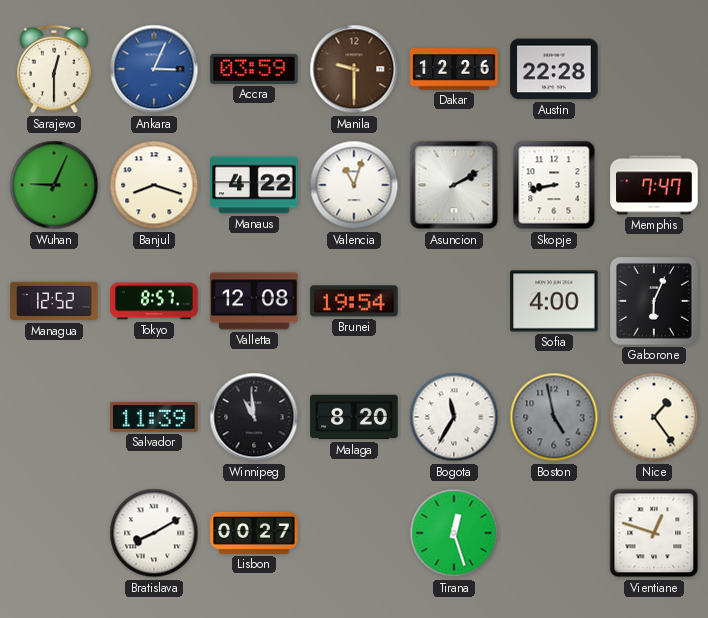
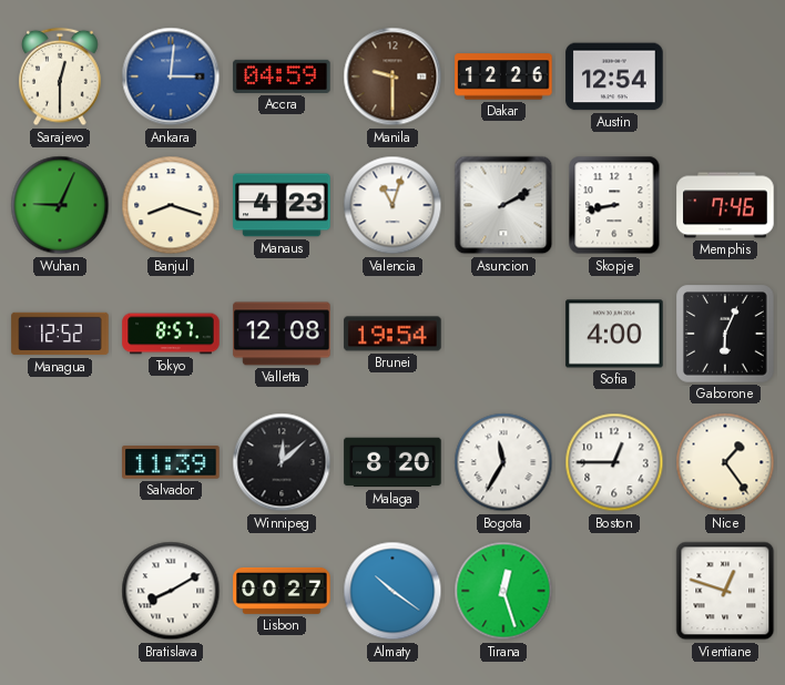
Ankara: 3:04 -> 3:01
Accra: 03:59 -> 04:59
Austin: 22:28 -> 12:54
Manaus: 4:22 -> 4:23
Memphis: 7:47 -> 7:46
Winnipeg: 10:59 -> 12:08
Boston: 4:58 -> 12:45
Boston dial: grey -> white
Almaty: none -> 10:21
